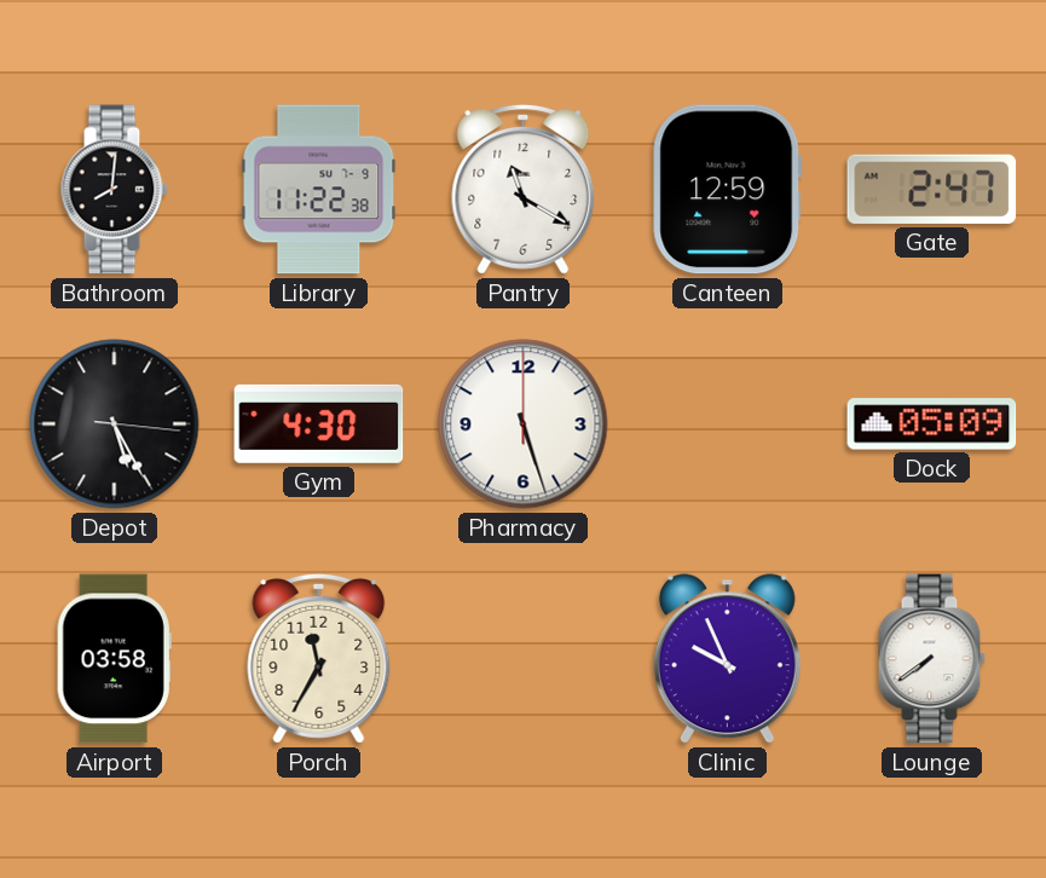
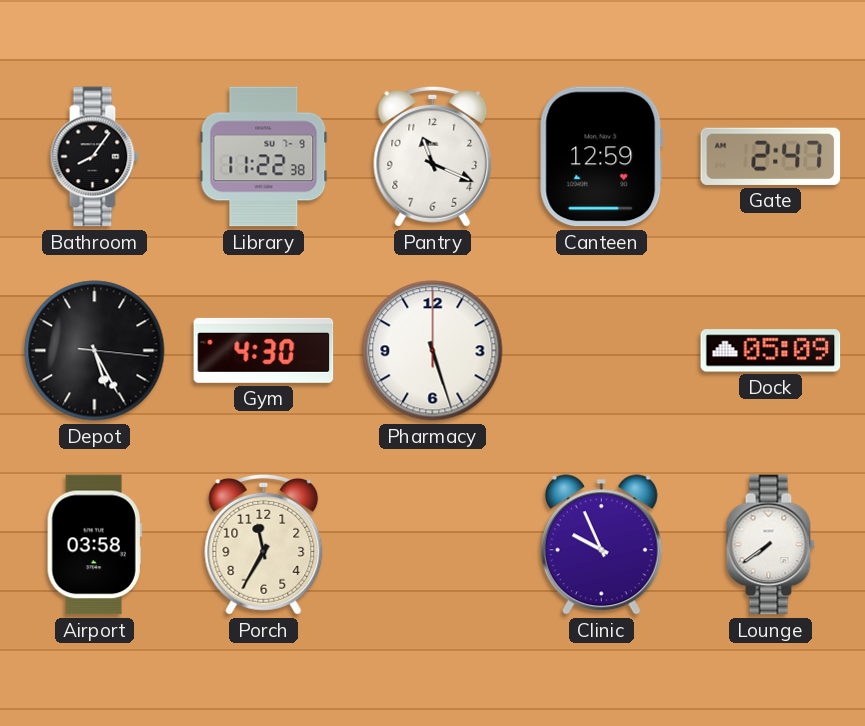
Bathroom: 8:01 -> 8:06
Pantry: 11:20 -> 11:19
